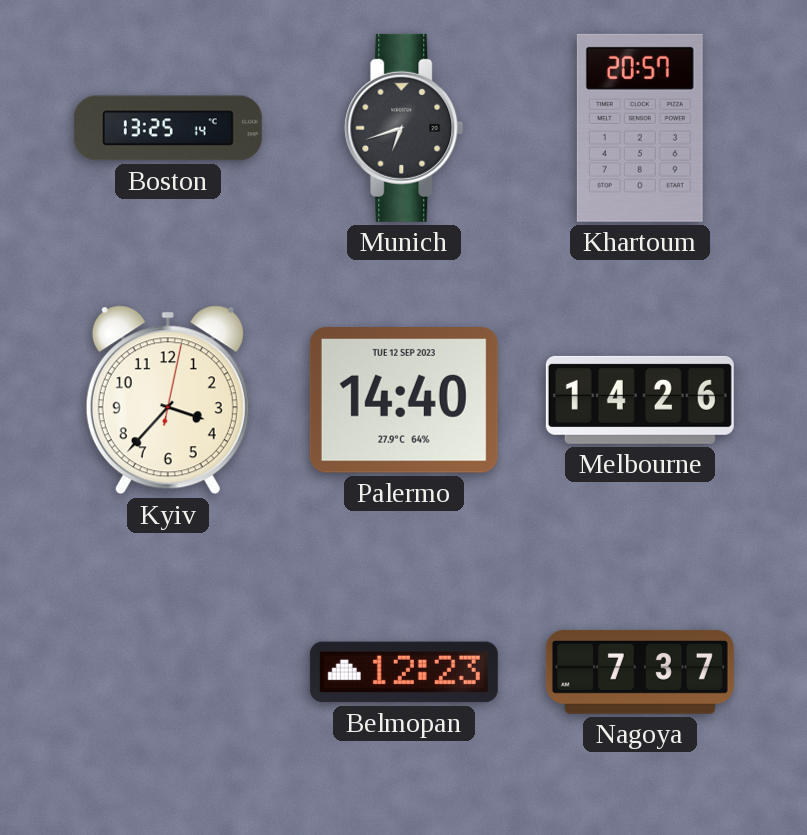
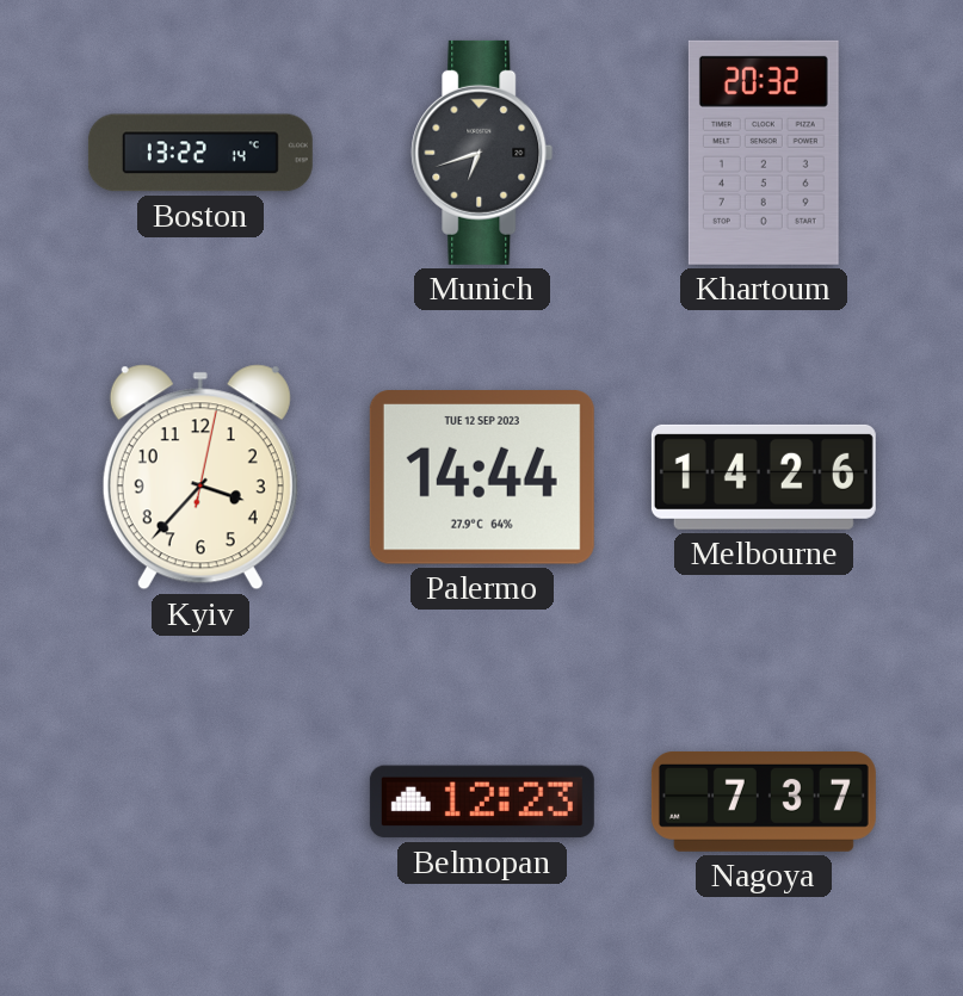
Boston: 13:25 -> 13:22
Khartoum: 20:57 -> 20:32
Palermo: 14:40 -> 14:44
